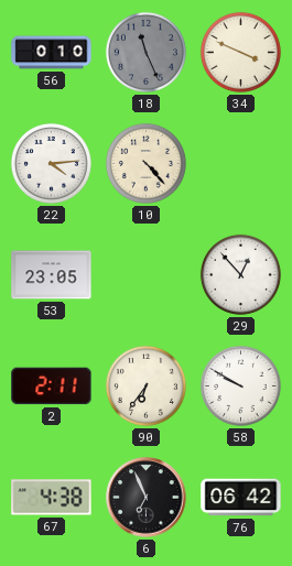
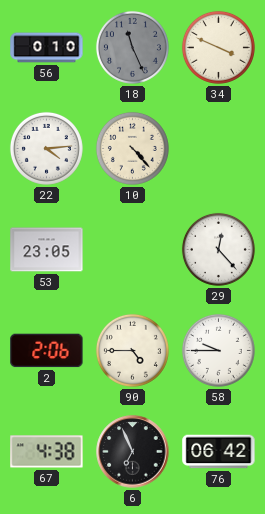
29: 12:53 -> 12:23
2: 2:11 -> 2:06
90: 6:36 -> 4:45
58: 9:50 -> 9:45
